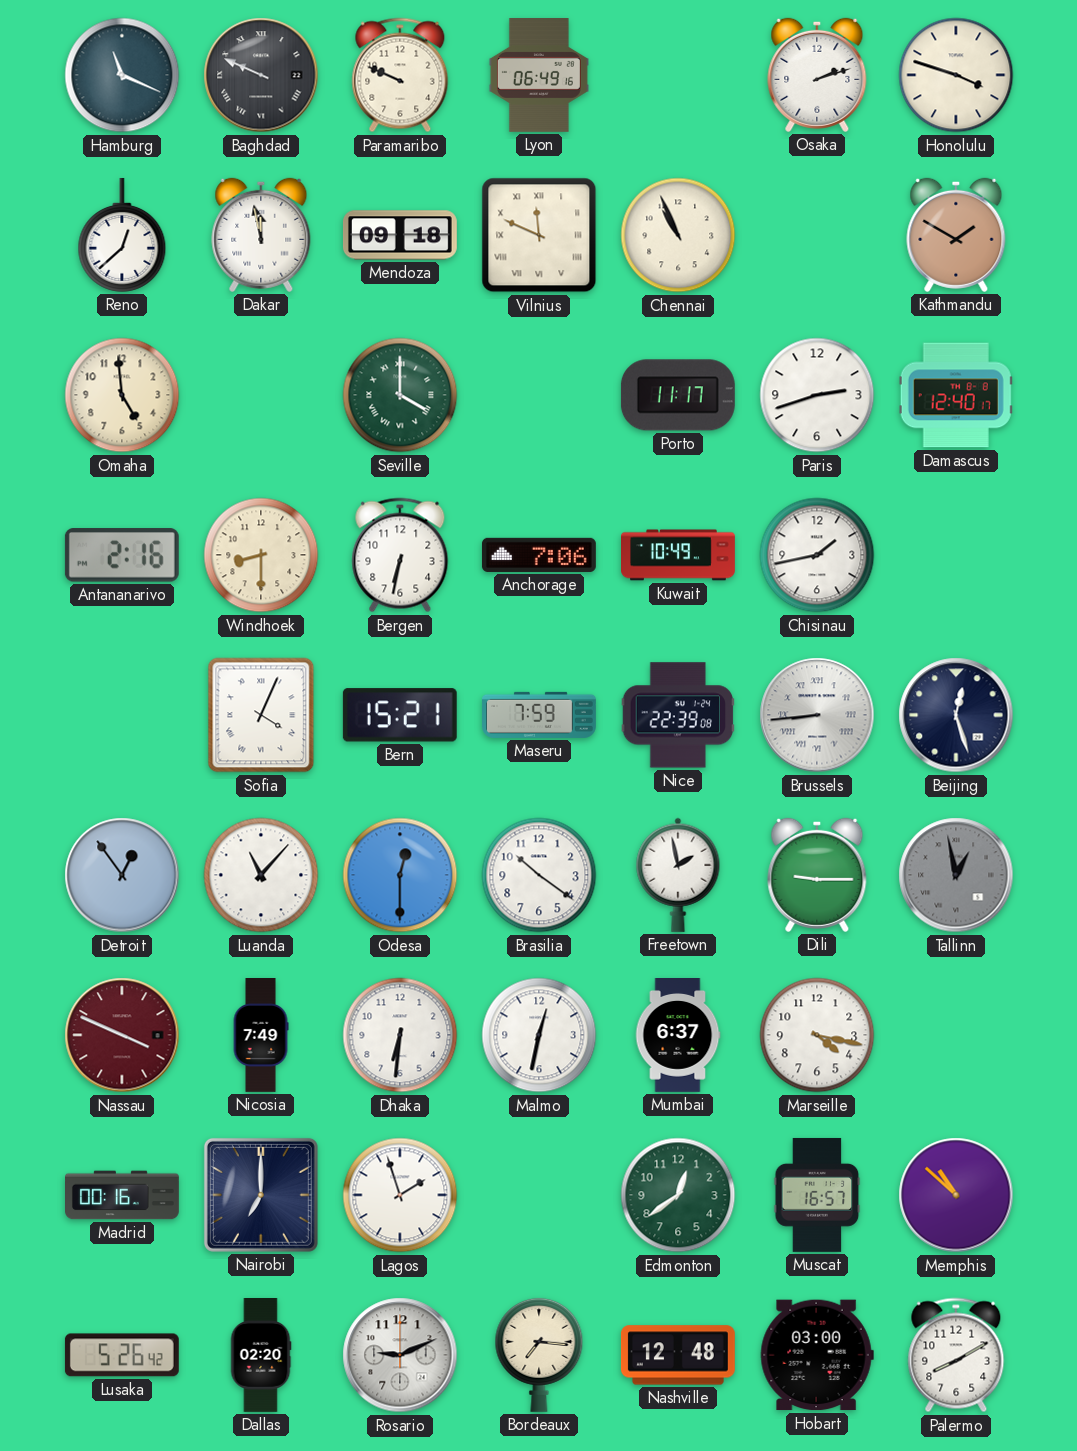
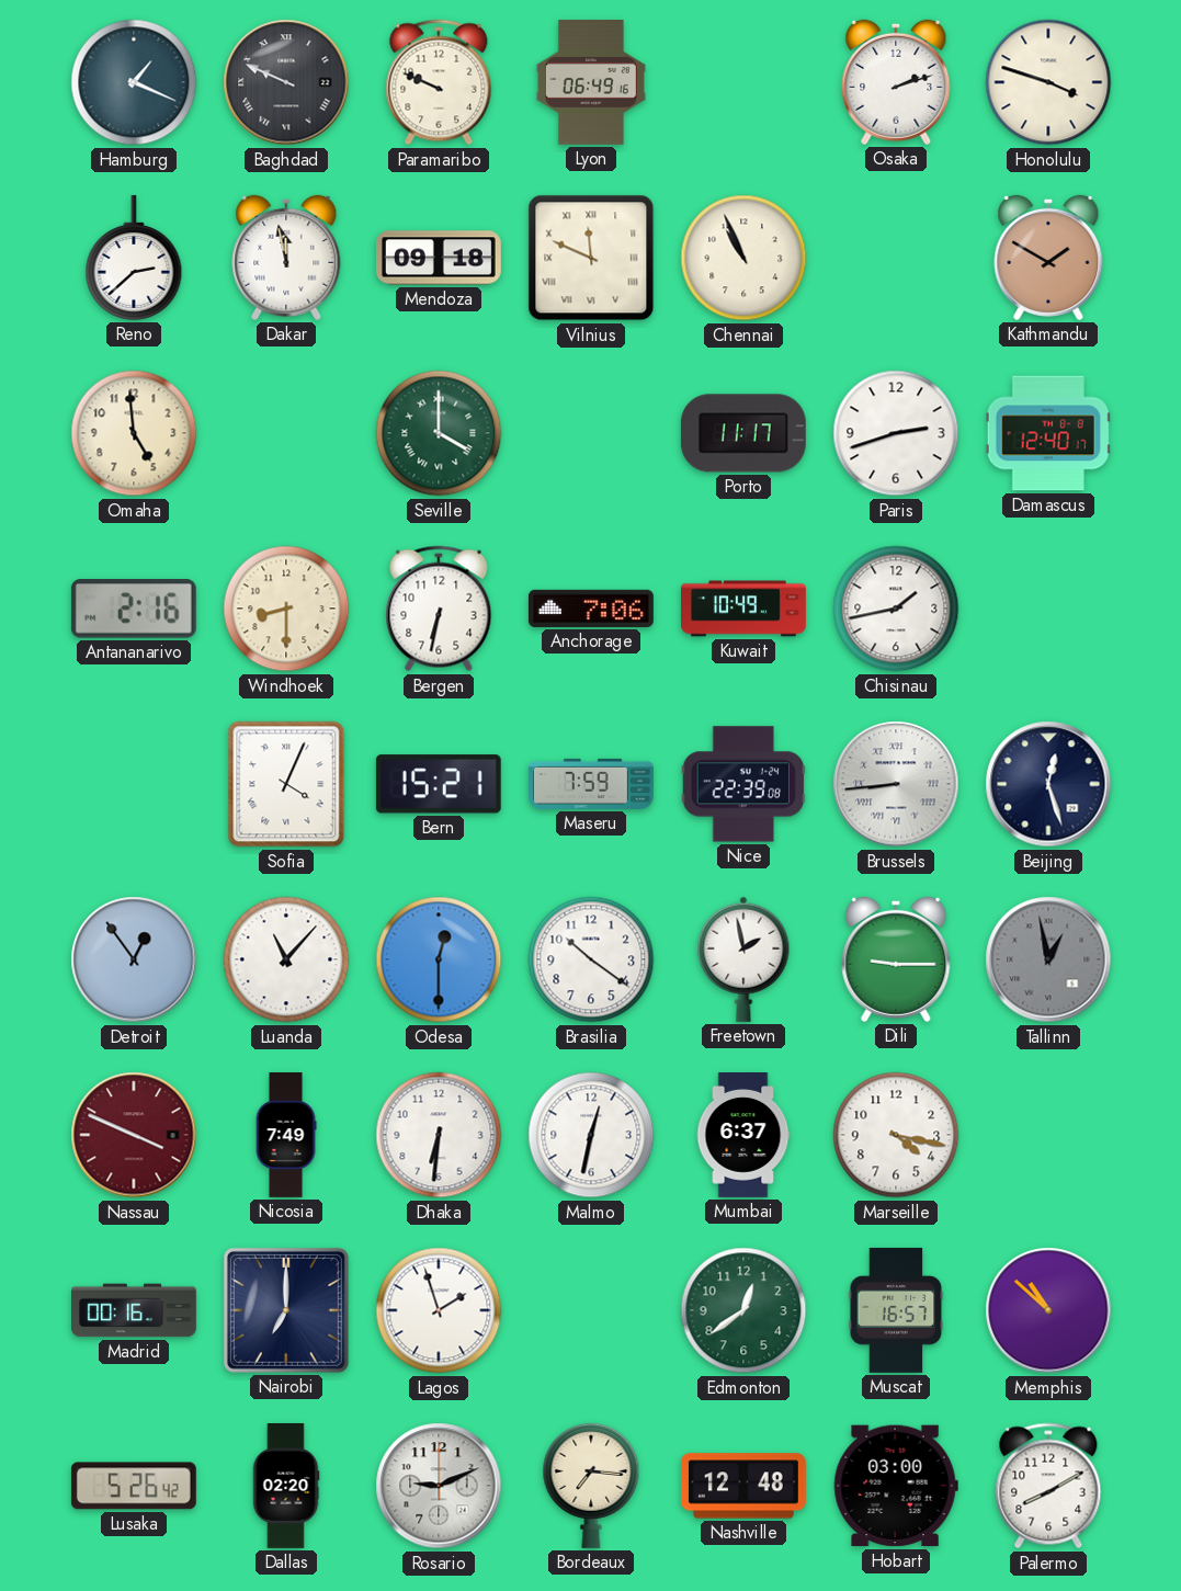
Hamburg: 11:19 -> 1:19
Reno: 12:38 -> 2:38
